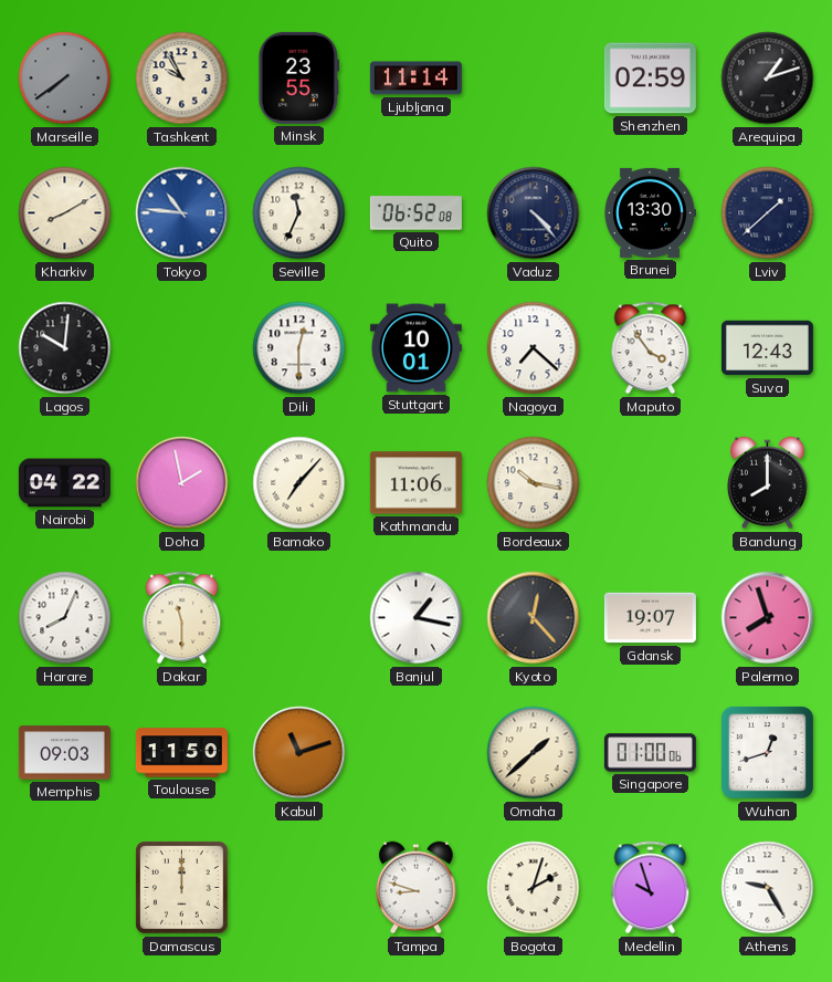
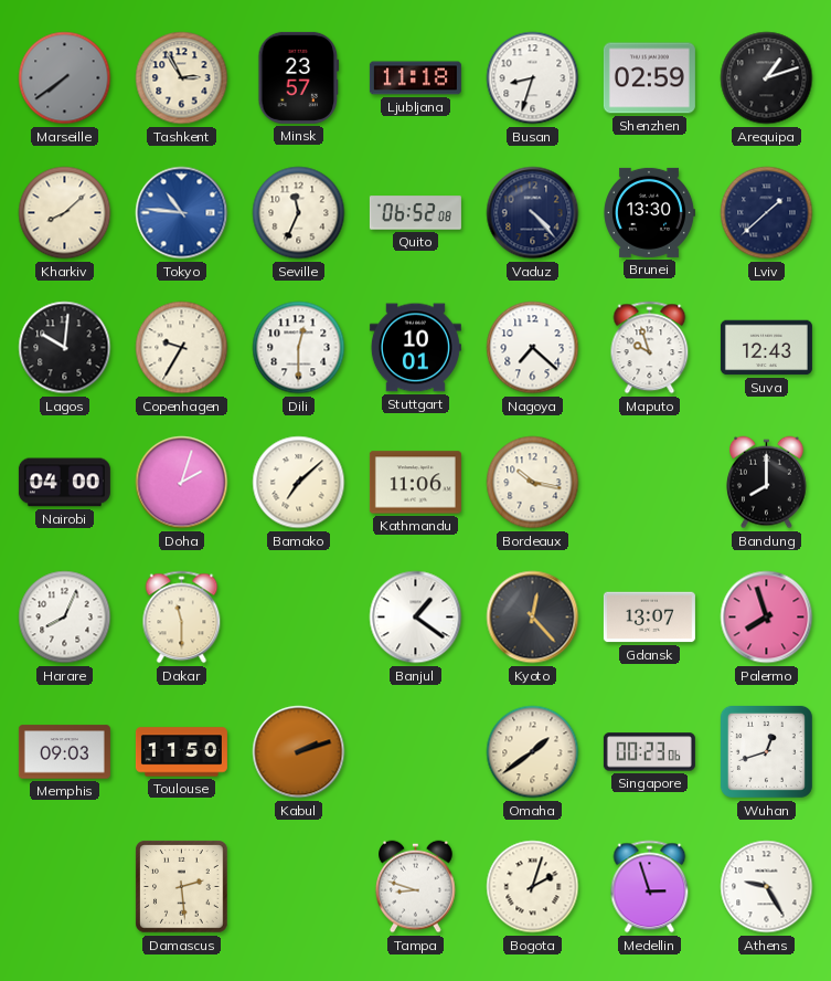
Tashkent: 9:55 -> 2:55
Minsk: 23:55 -> 23:57
Ljubljana: 11:14 -> 11:18
Busan: none -> 8:33
Kharkiv: 8:10 -> 8:08
Copenhagen: none -> 9:35
Maputo: 3:54 -> 9:57
Nairobi: 04:22 -> 04:00
Doha: 1:58 -> 2:03
Bamako: 7:07 -> 7:08
Banjul: 1:17 -> 1:21
Gdansk: 19:07 -> 13:07
Kabul: 11:12 -> 2:12
Omaha: 1:38 -> 1:39
Singapore: 01:00 -> 00:23
Damascus: 12:00 -> 2:29
Medellin: 9:57 -> 2:57
